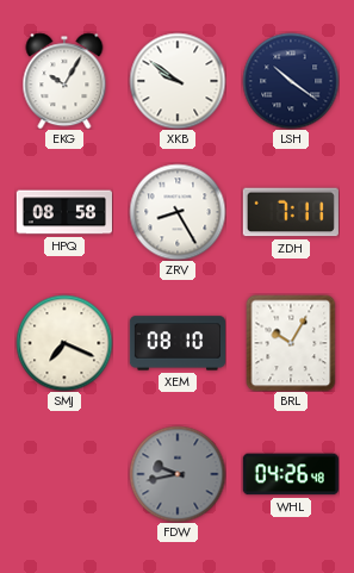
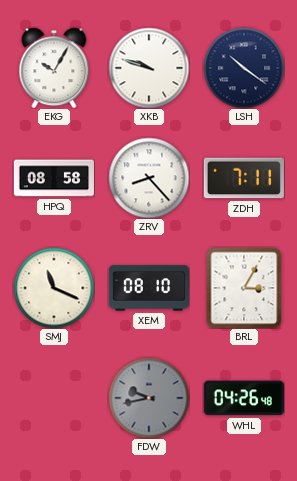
XKB: 9:51 -> 9:48
ZRV: 8:25 -> 8:23
SMJ: 7:19 -> 11:19
BRL: 10:05 -> 3:05
